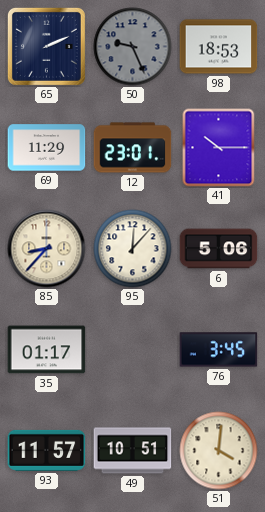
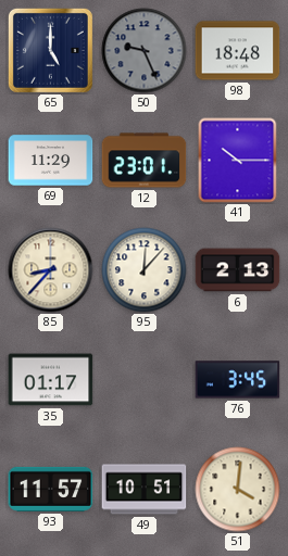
65: 2:11 -> 5:00
98: 18:53 -> 18:48
6: 5:06 -> 2:13
